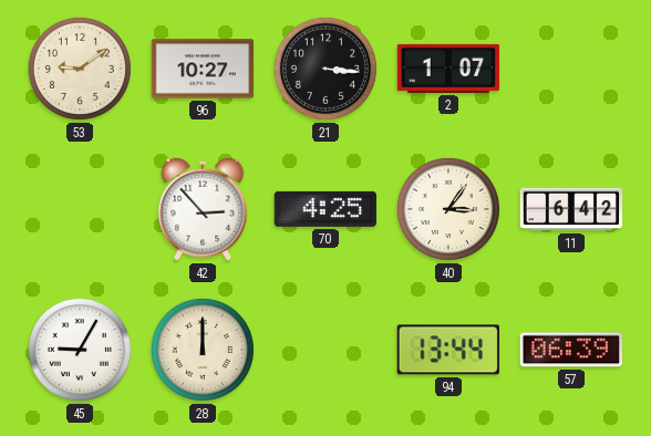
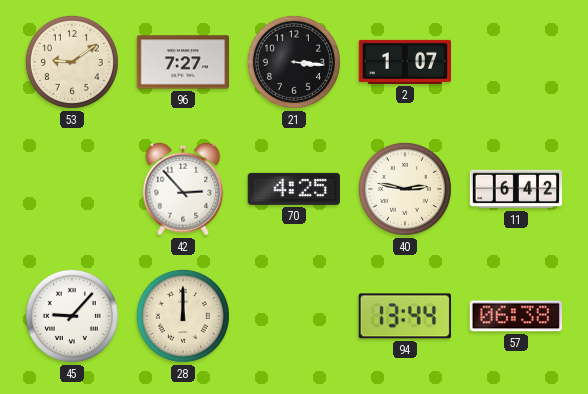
96: 10:27 -> 7:27
40: 3:06 -> 2:47
45: 9:05 -> 9:07
57: 06:39 -> 06:38
